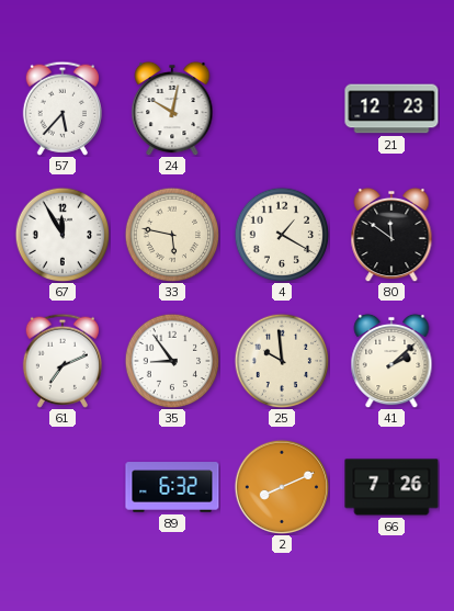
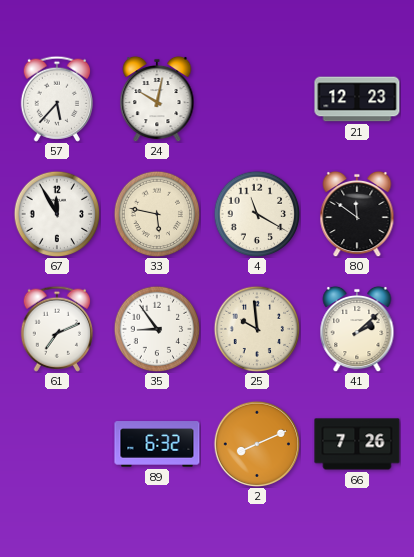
4: 1:20 -> 11:20
